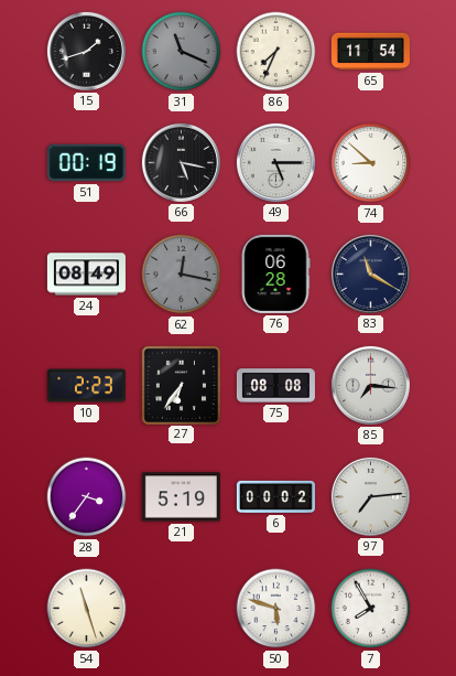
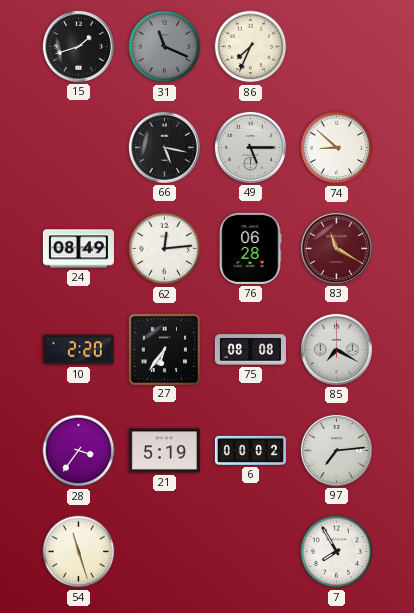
65: 11:54 -> none
51: 00:19 -> none
62: 12:17 -> 12:14
62 dial: grey -> white
83 dial: navy -> burgundy
10: 2:23 -> 2:20
85: 7:16 -> 7:20
50: 5:48 -> none
